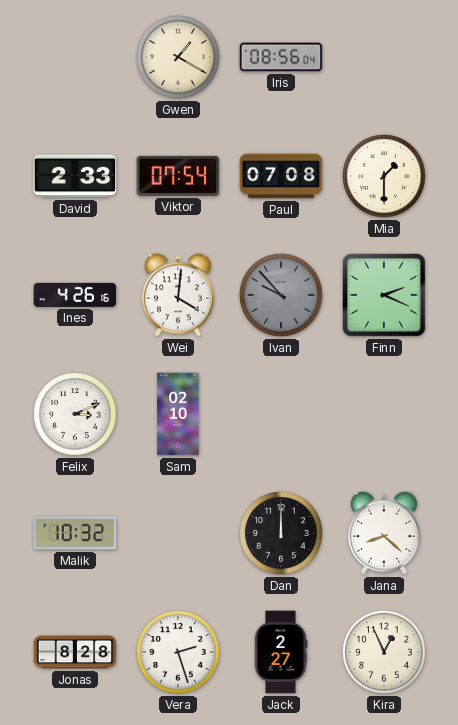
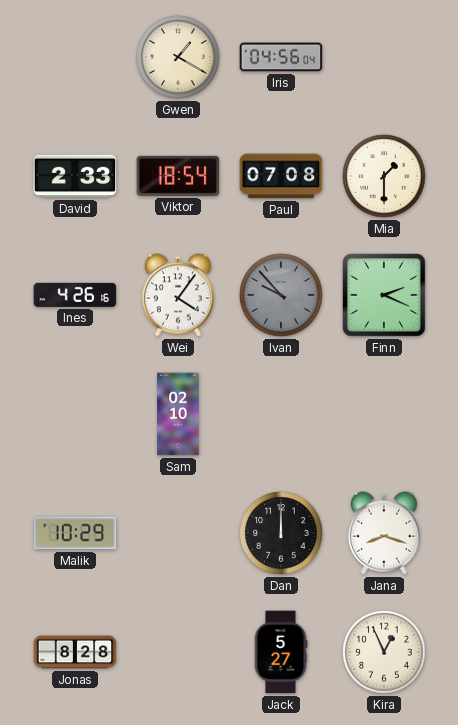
Iris: 08:56 -> 04:56
Viktor: 07:54 -> 18:54
Wei: 4:01 -> 4:06
Felix: 3:11 -> none
Malik: 10:32 -> 10:29
Jana: 8:22 -> 8:18
Vera: 2:27 -> none
Jack: 2:27 -> 5:27
